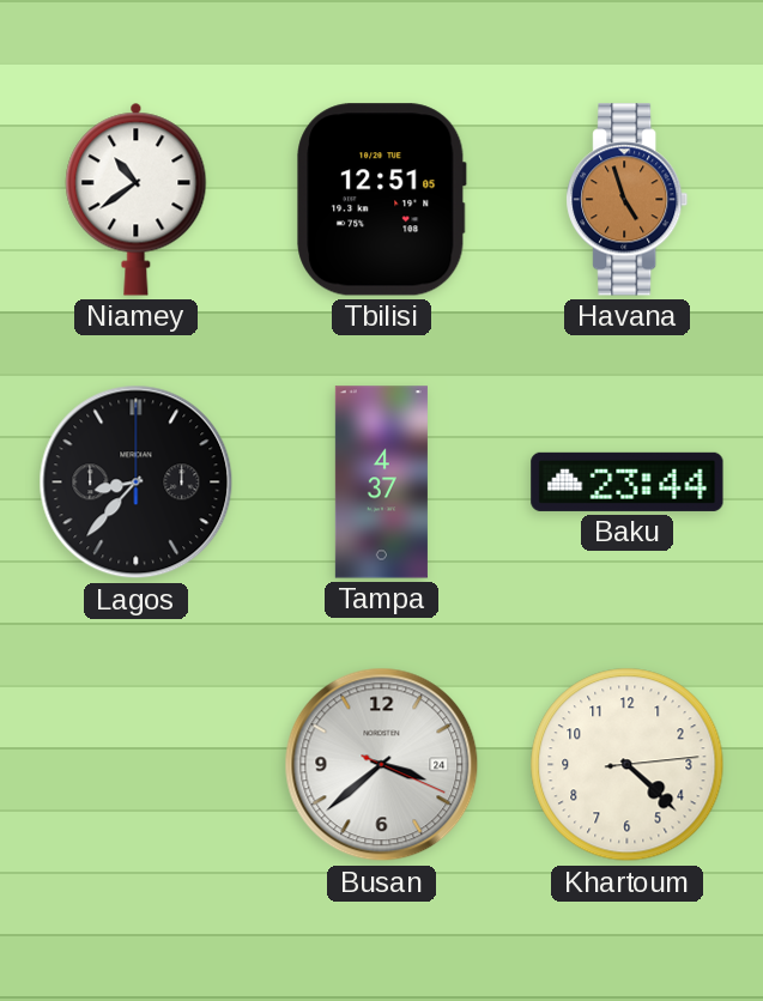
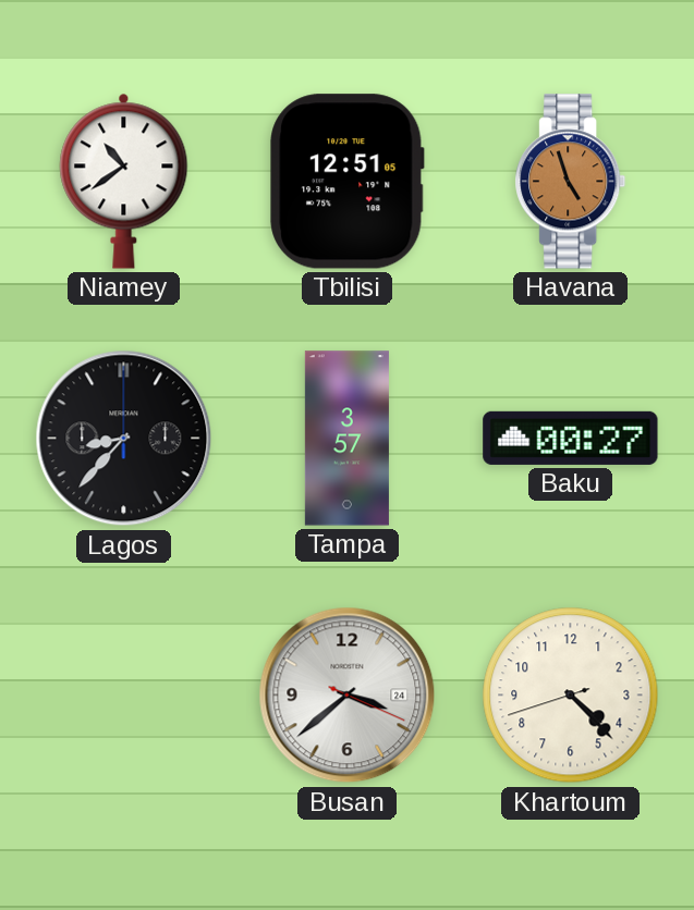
Tampa: 4:37 -> 3:57
Baku: 23:44 -> 00:27
Khartoum: 4:22:14 -> 4:22:42
